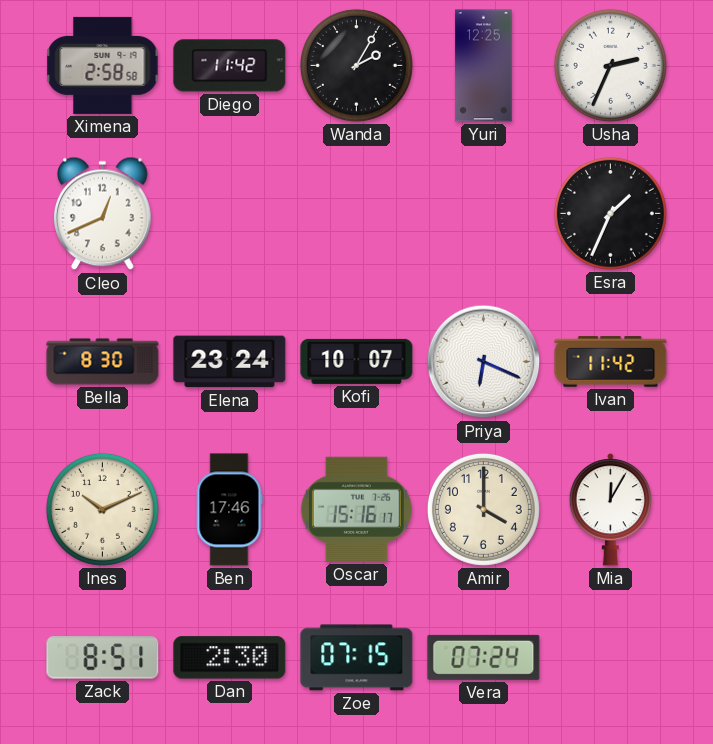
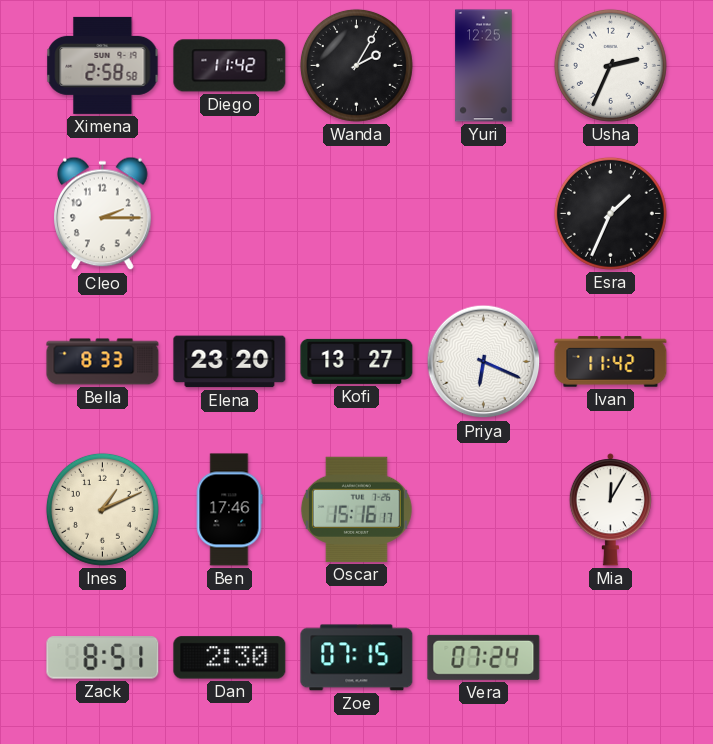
Cleo: 12:41 -> 2:15
Bella: 8:30 -> 8:33
Elena: 23:24 -> 23:20
Kofi: 10:07 -> 13:27
Ines: 10:11 -> 1:11
Amir: 4:00 -> none
